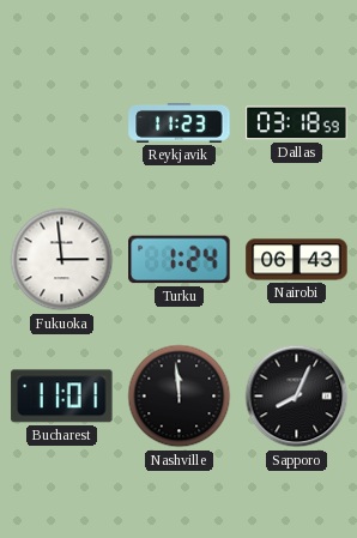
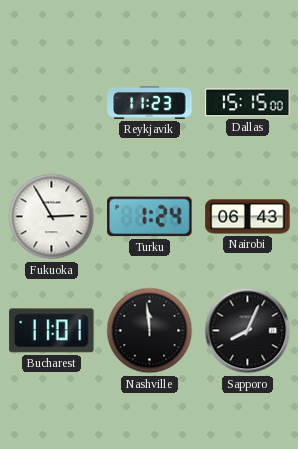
Dallas: 03:18 -> 15:15
Fukuoka: 2:59 -> 2:55
